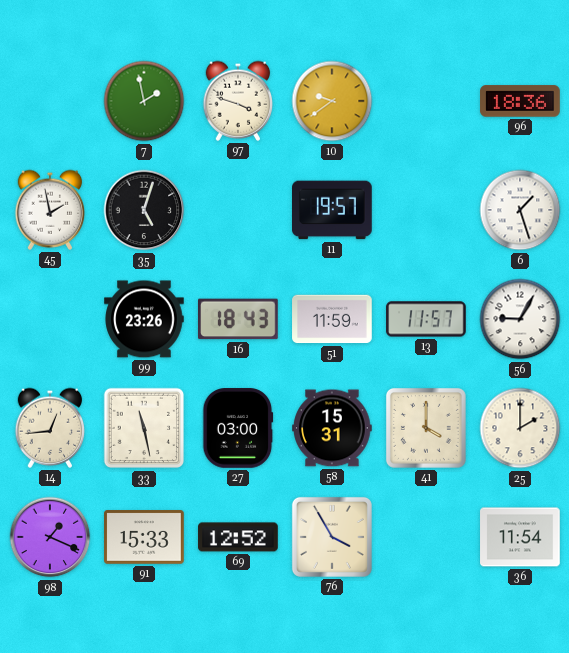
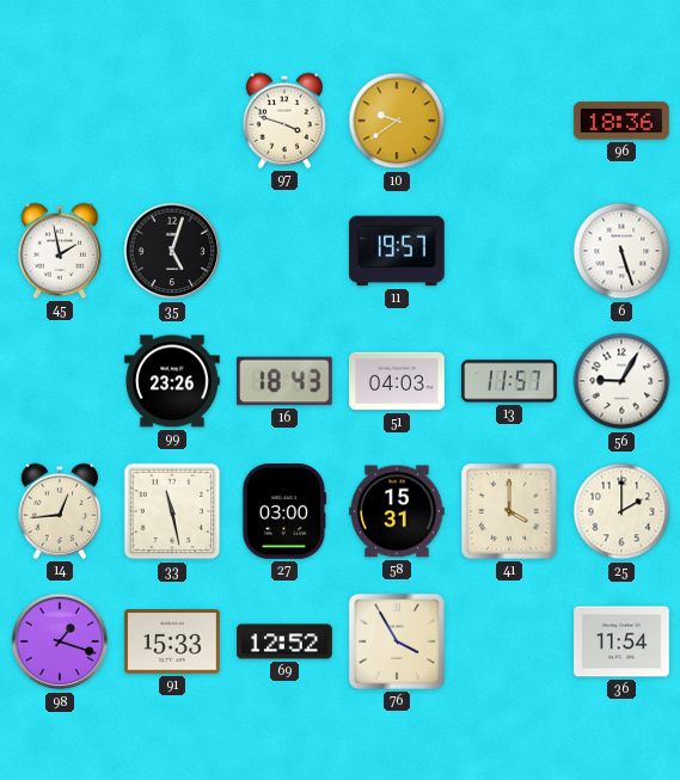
7: 1:58 -> none
6: 1:27 -> 5:27
51: 11:59 -> 04:03
98: 1:19 -> 1:18
